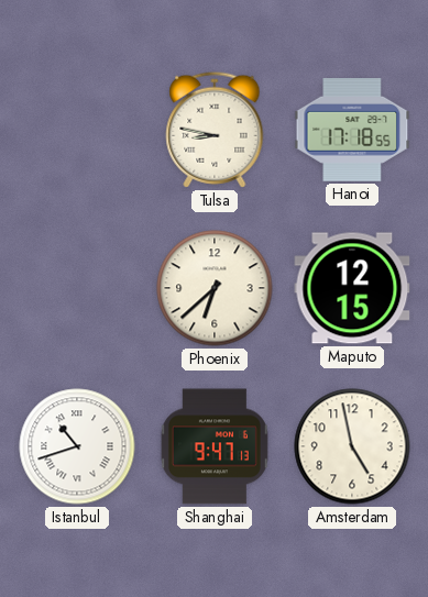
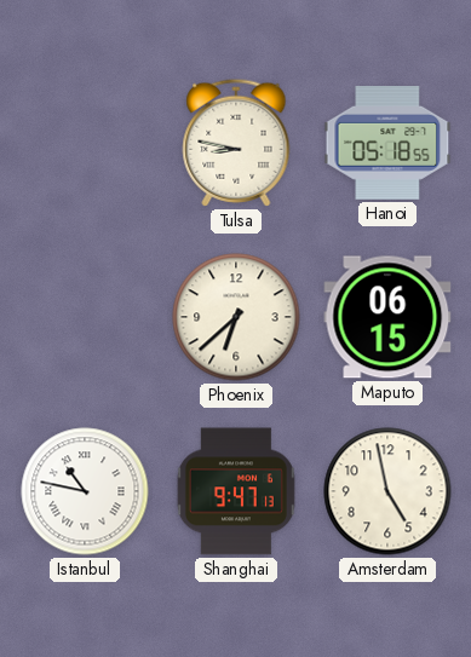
Hanoi: 17:18 -> 05:18
Maputo: 12:15 -> 06:15
Istanbul: 10:42 -> 10:47
